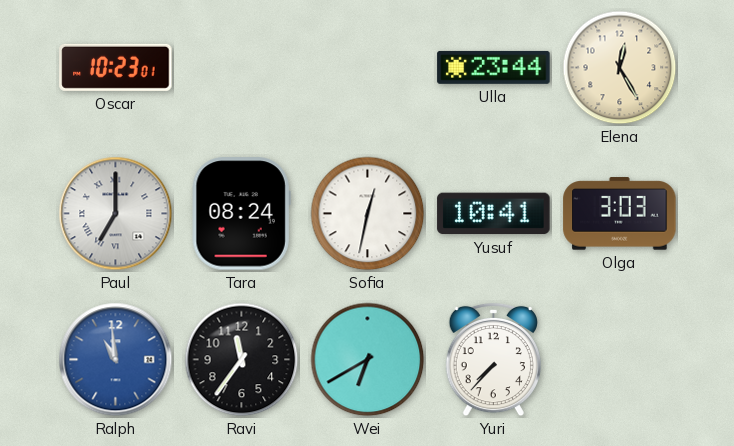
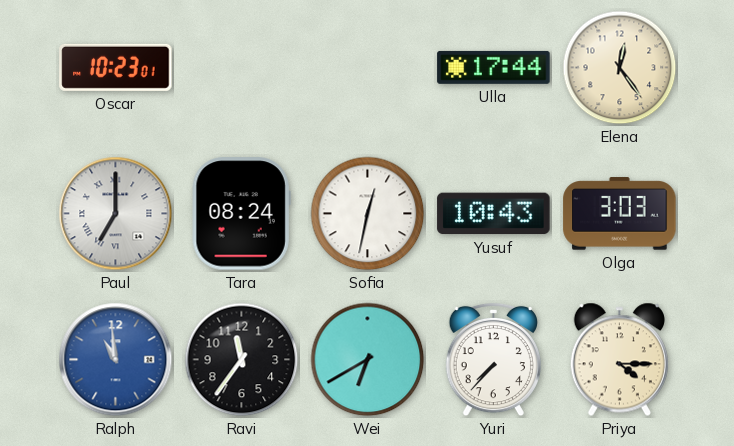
Ulla: 23:44 -> 17:44
Elena: 12:25 -> 12:24
Yusuf: 10:41 -> 10:43
Priya: none -> 4:15
